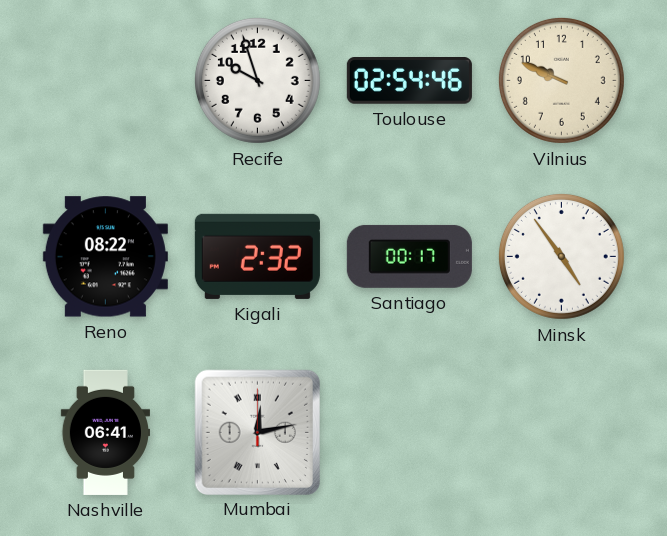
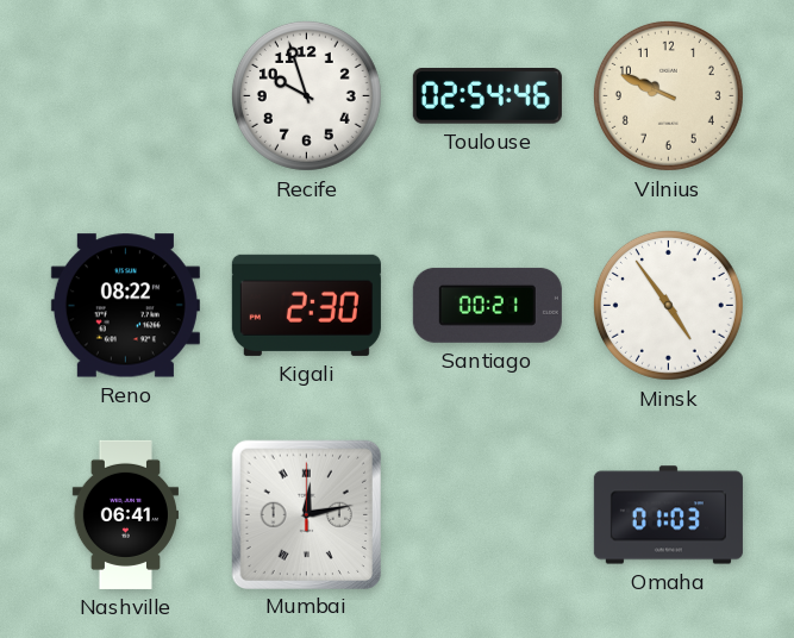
Kigali: 2:32 -> 2:30
Santiago: 00:17 -> 00:21
Omaha: none -> 01:03
